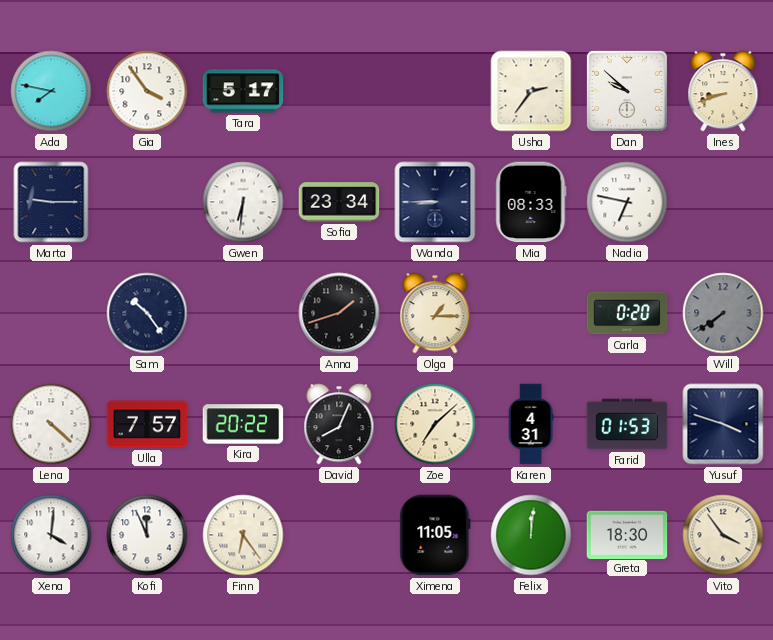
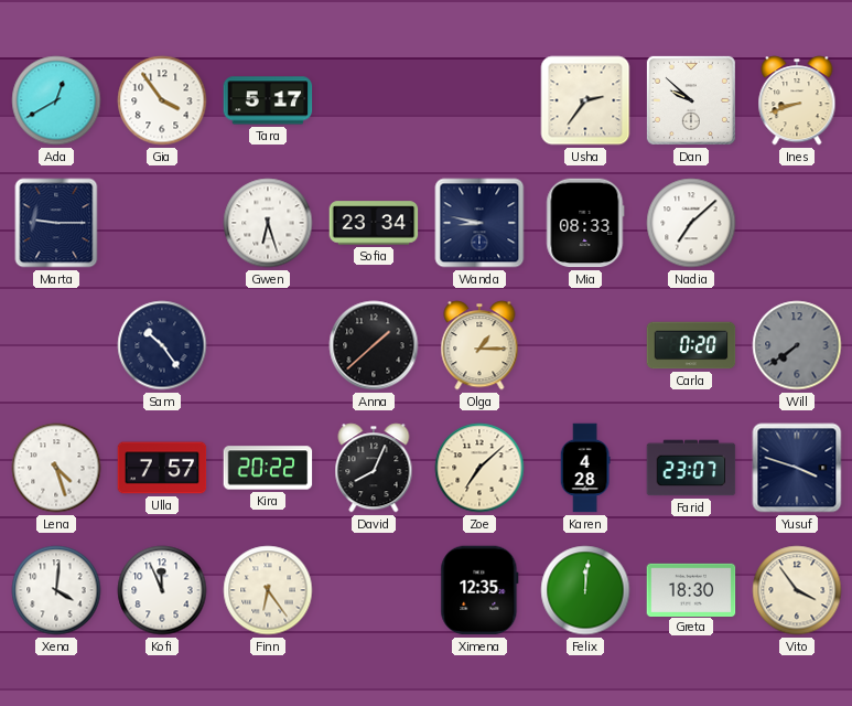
Ada: 7:47 -> 12:40
Gwen: 6:31 -> 6:27
Wanda: 8:45 -> 8:47
Nadia: 6:47 -> 7:08
Anna: 1:42 -> 1:38
Lena: 4:22 -> 4:27
Karen: 4:31 -> 4:28
Farid: 01:53 -> 23:07
Ximena: 11:05 -> 12:35
